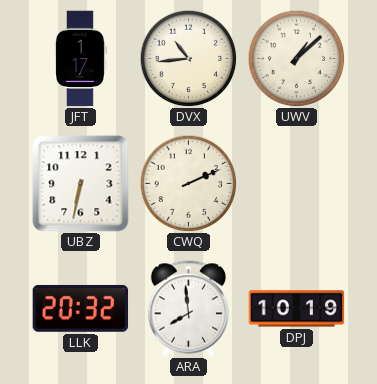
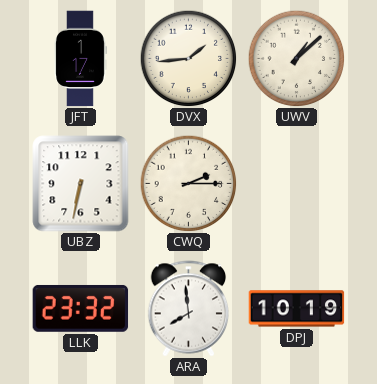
DVX: 10:44 -> 1:44
CWQ: 2:11 -> 2:15
LLK: 20:32 -> 23:32
